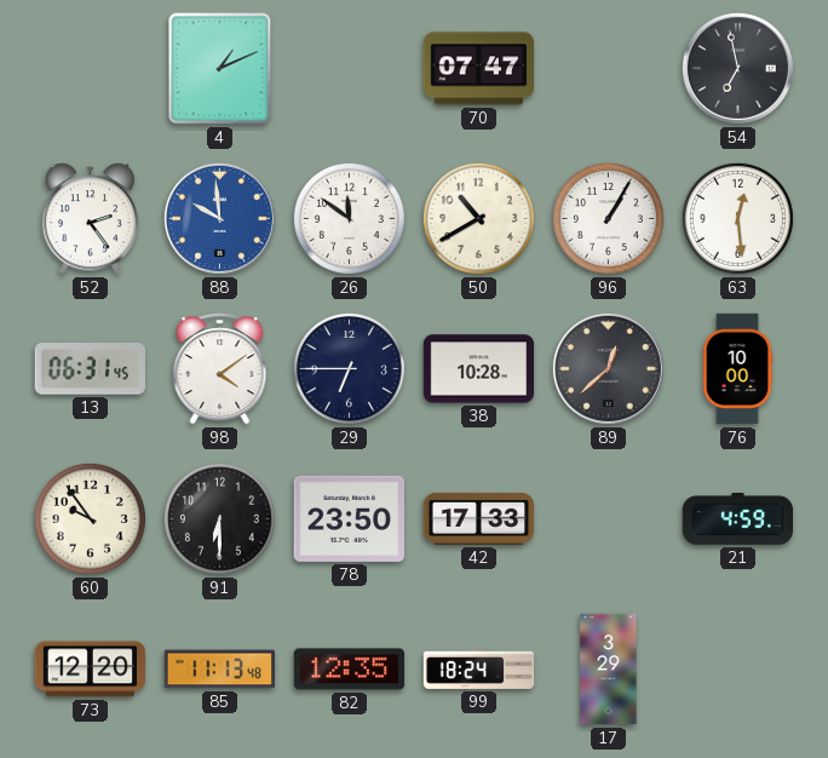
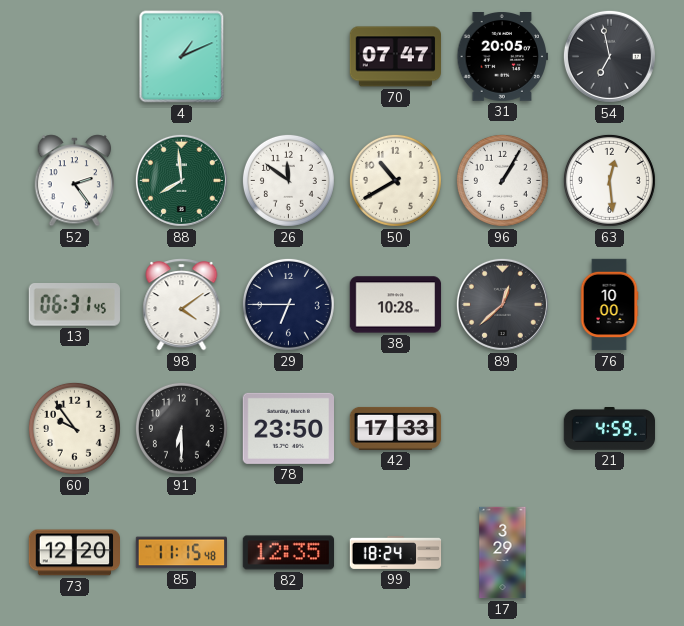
31: none -> 20:05
88: 9:59 -> 7:59
88 dial: blue -> green
85: 11:13 -> 11:15
